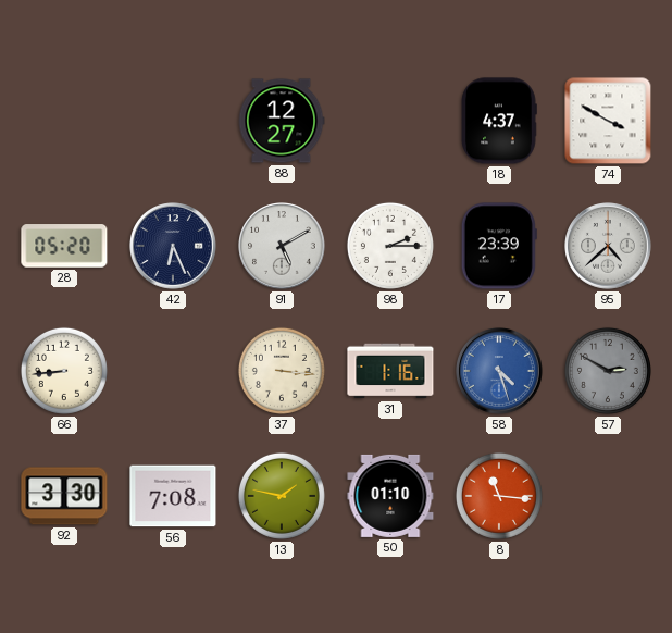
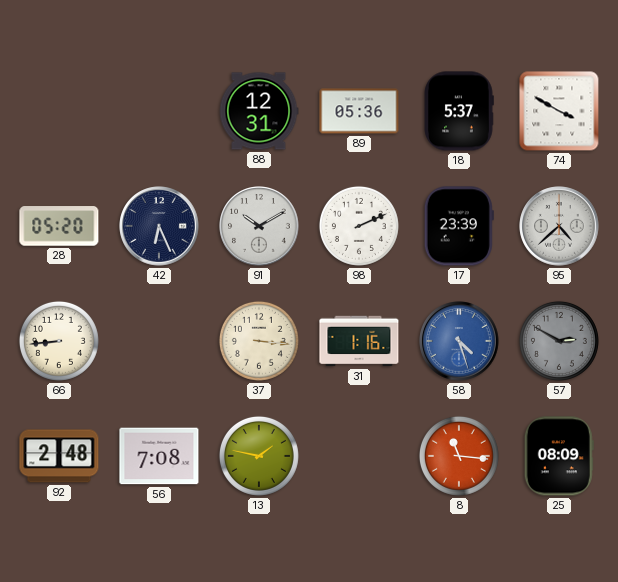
88: 12:27 -> 12:31
89: none -> 05:36
18: 4:37 -> 5:37
91: 5:10 -> 10:10
98: 2:15 -> 2:11
92: 3:30 -> 2:48
50: 01:10 -> none
25: none -> 08:09
